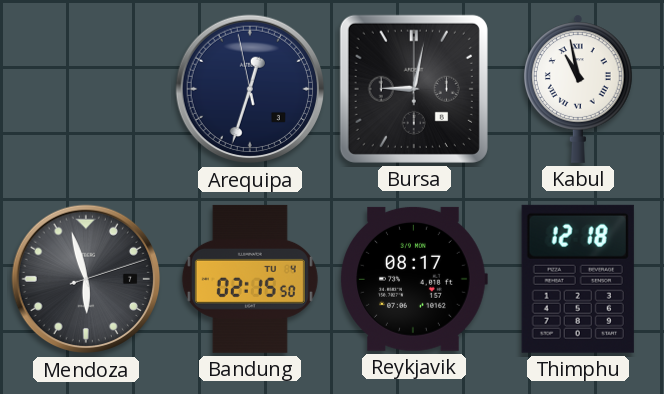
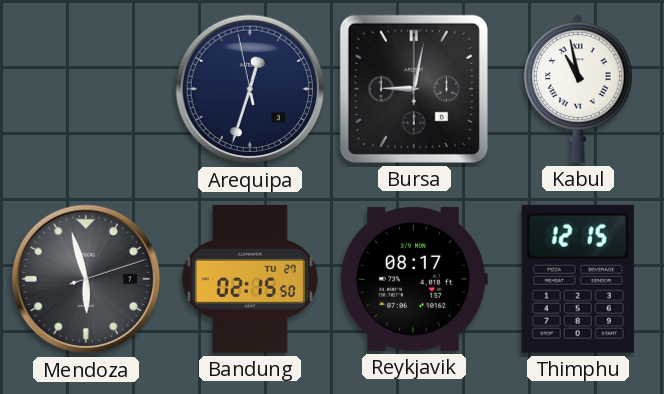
Bandung date: TU 4 -> TU 27
Thimphu: 12:18 -> 12:15
